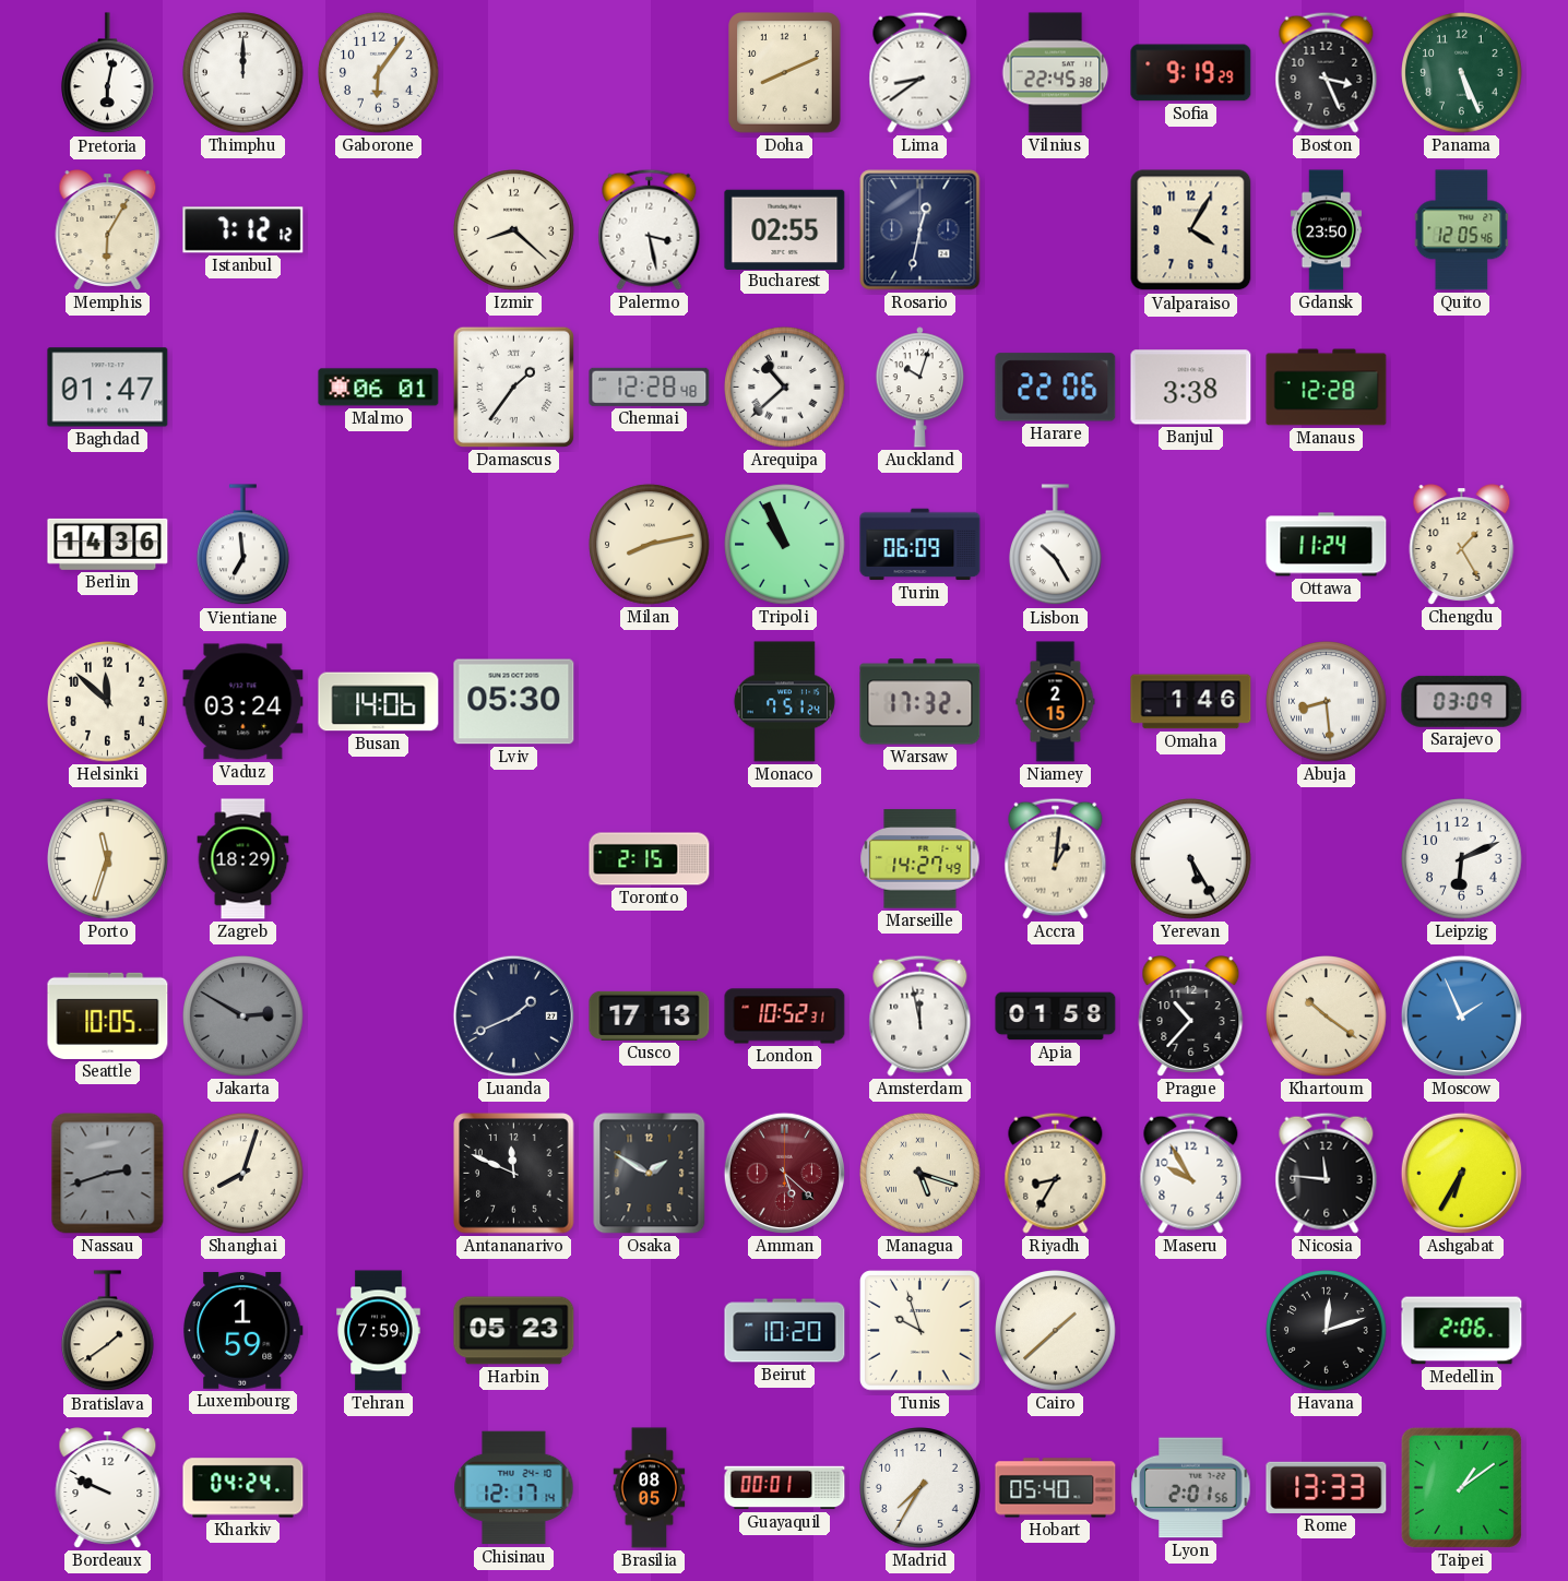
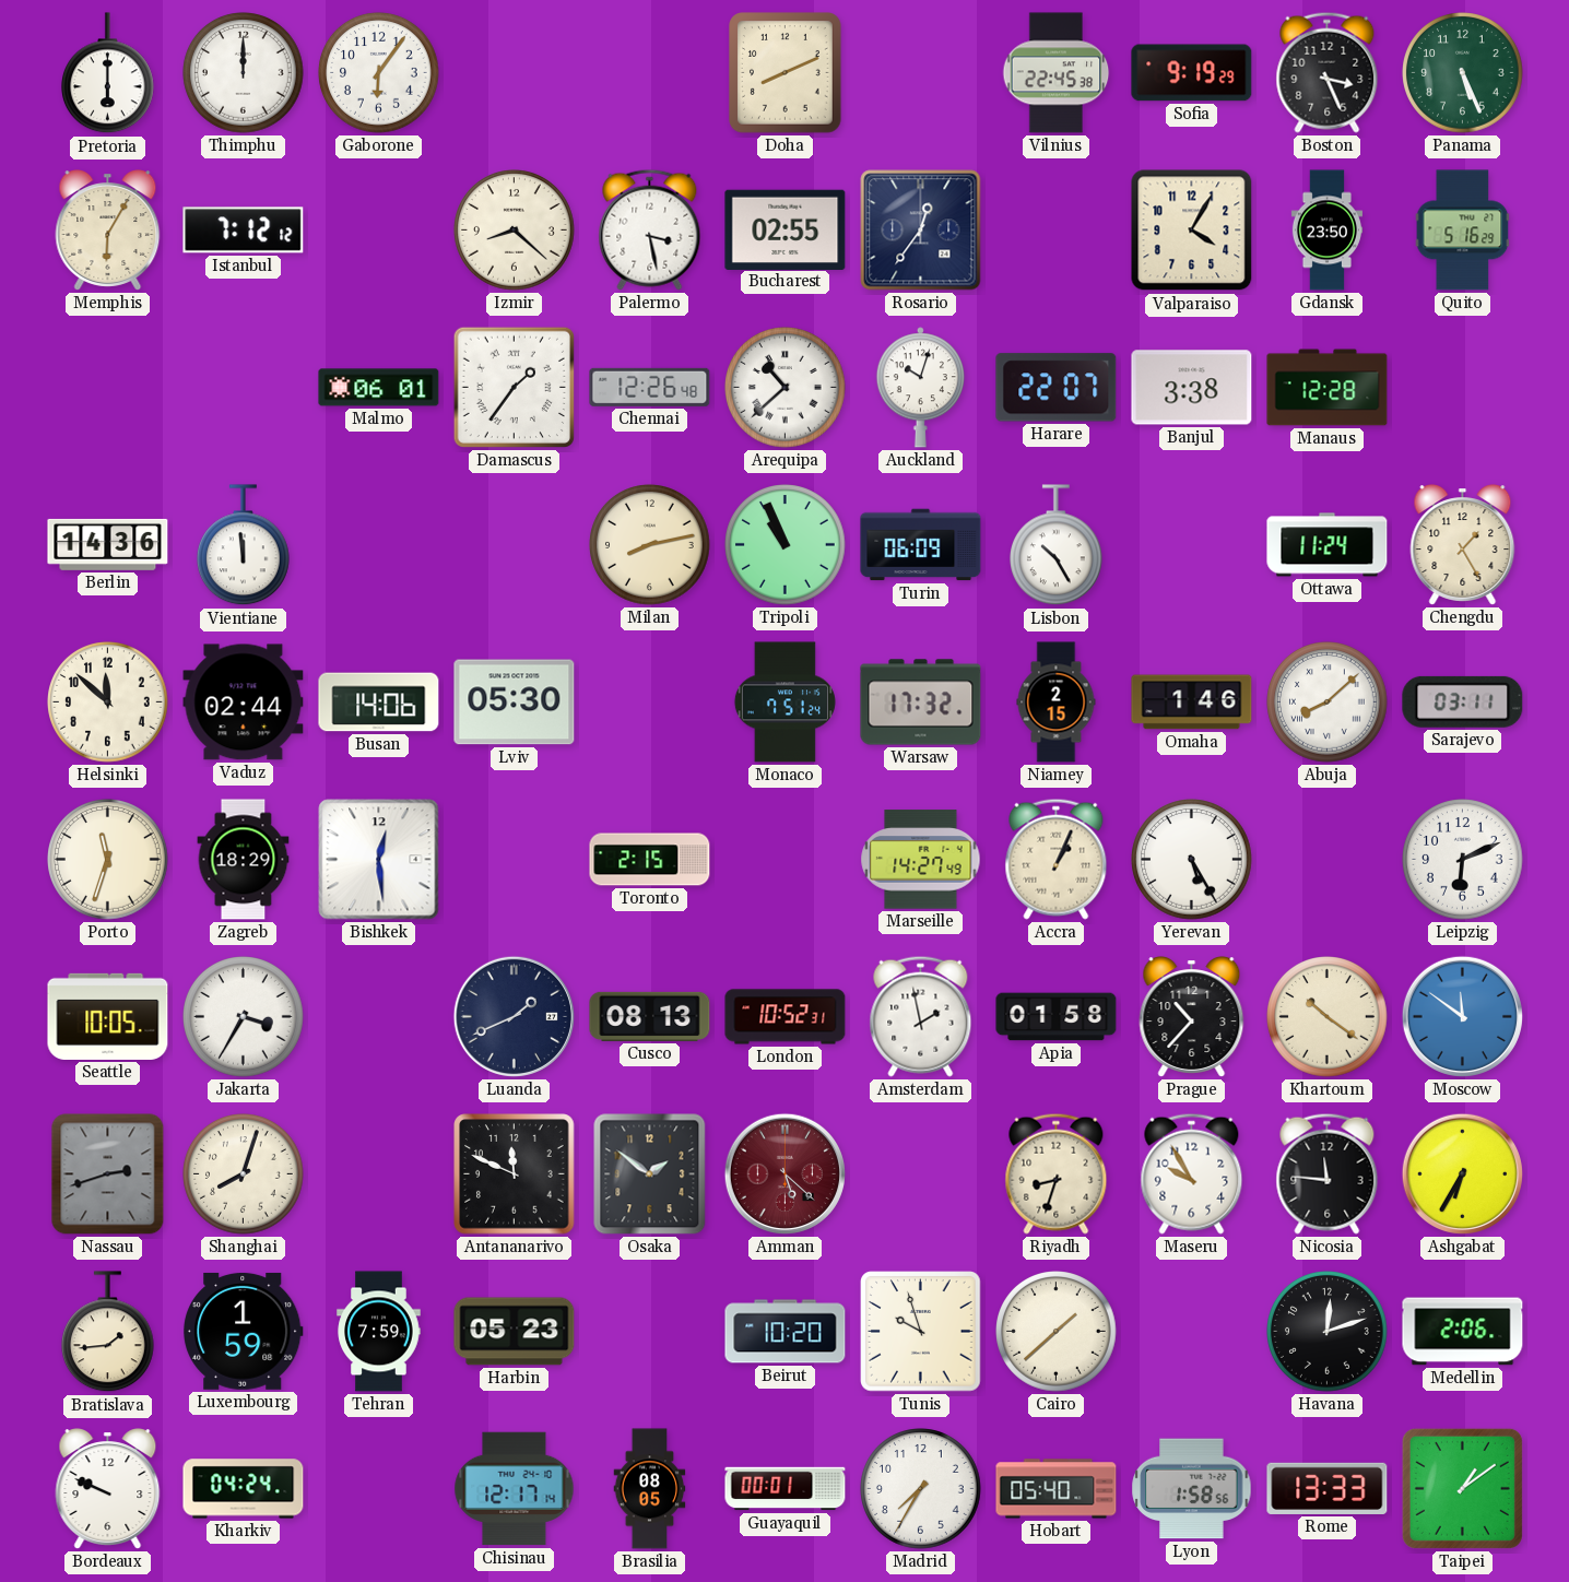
Pretoria: 6:02 -> 6:00
Lima: 8:39 -> none
Rosario: 12:32 -> 12:36
Quito: 12:05 -> 5:16
Baghdad: 01:47 -> none
Chennai: 12:28 -> 12:26
Harare: 22:06 -> 22:07
Vientiane: 6:59 -> 11:59
Vaduz: 03:24 -> 02:44
Abuja: 8:29 -> 8:08
Sarajevo: 03:09 -> 03:11
Bishkek: none -> 12:29
Accra: 1:01 -> 1:04
Jakarta: 2:50 -> 3:35
Jakarta dial: grey -> white
Cusco: 17:13 -> 08:13
Amsterdam: 11:58 -> 1:58
Moscow: 1:56 -> 11:51
Osaka: 1:50 -> 1:51
Managua: 5:18 -> none
Riyadh: 8:35 -> 8:33
Bratislava: 1:39 -> 1:44
Lyon: 2:01 -> 1:58
